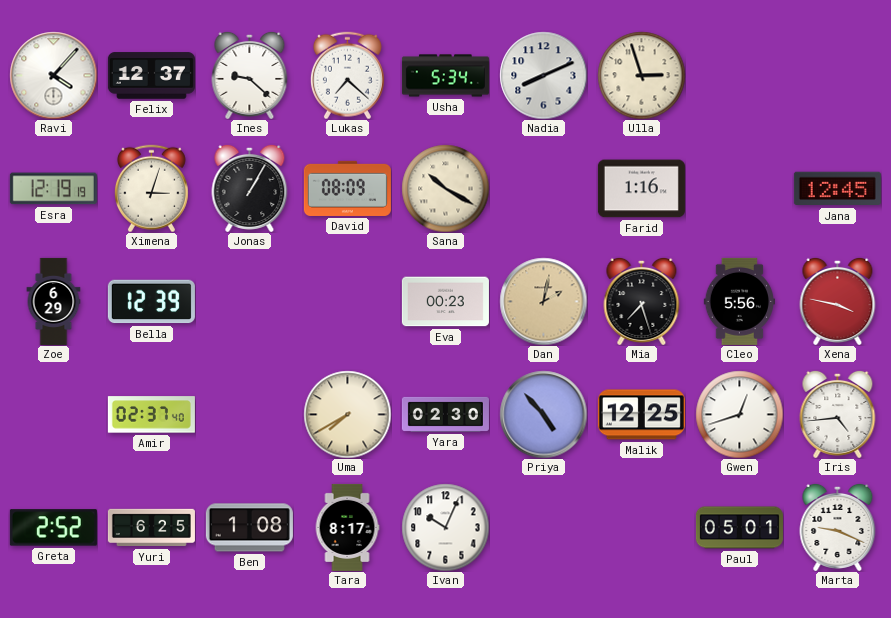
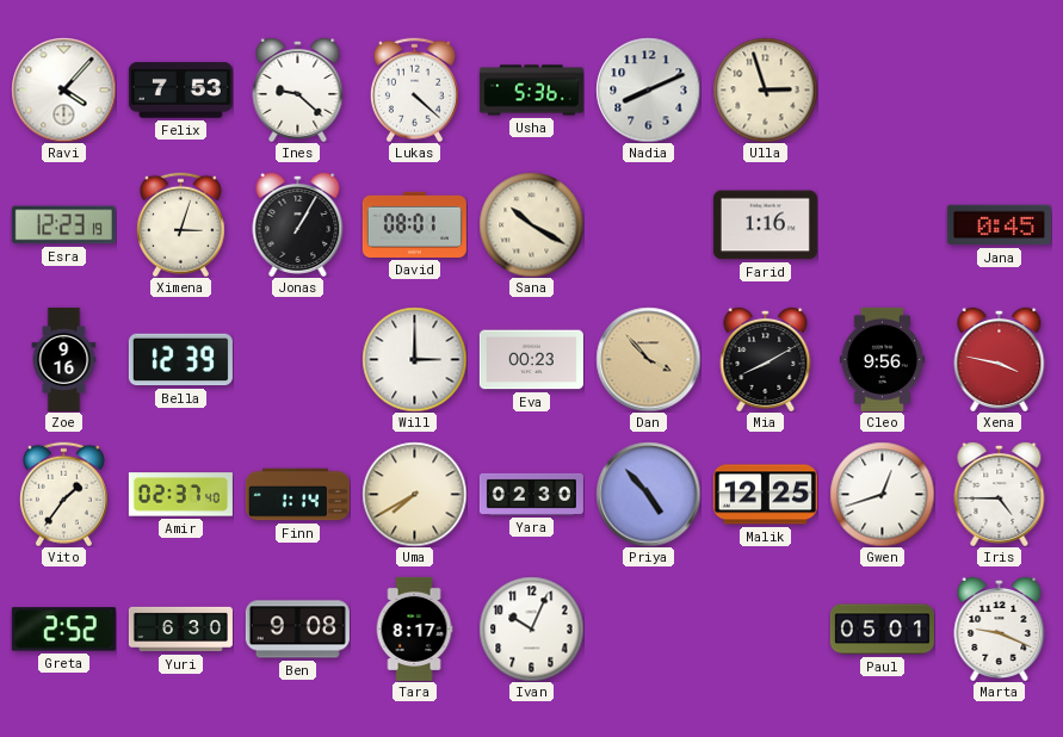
Felix: 12:37 -> 7:53
Lukas: 7:22 -> 4:22
Usha: 5:34 -> 5:36
Esra: 12:19 -> 12:23
David: 08:09 -> 08:01
Jana: 12:45 -> 0:45
Zoe: 6:29 -> 9:16
Will: none -> 3:00
Dan: 2:02 -> 3:53
Mia: 7:27 -> 8:10
Cleo: 5:56 -> 9:56
Vito: none -> 1:36
Finn: none -> 1:14
Iris: 4:44 -> 4:45
Yuri: 6:25 -> 6:30
Ben: 1:08 -> 9:08
